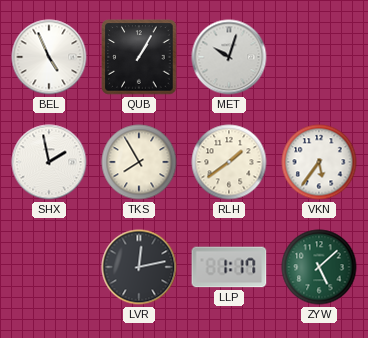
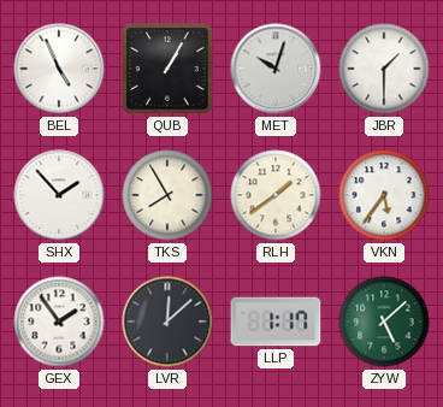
JBR: none -> 1:30
SHX: 1:58 -> 1:53
GEX: none -> 1:54
LVR: 12:13 -> 12:08
